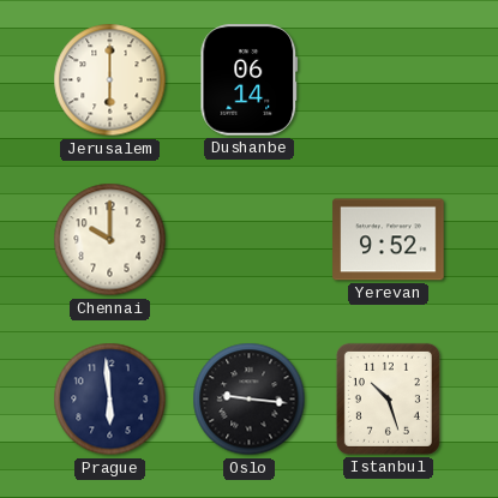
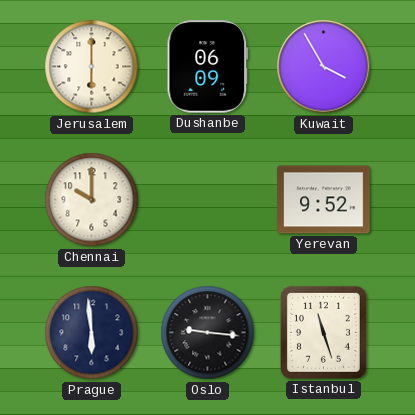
Dushanbe: 06:14 -> 06:09
Kuwait: none -> 3:55
Istanbul: 10:27 -> 11:27
